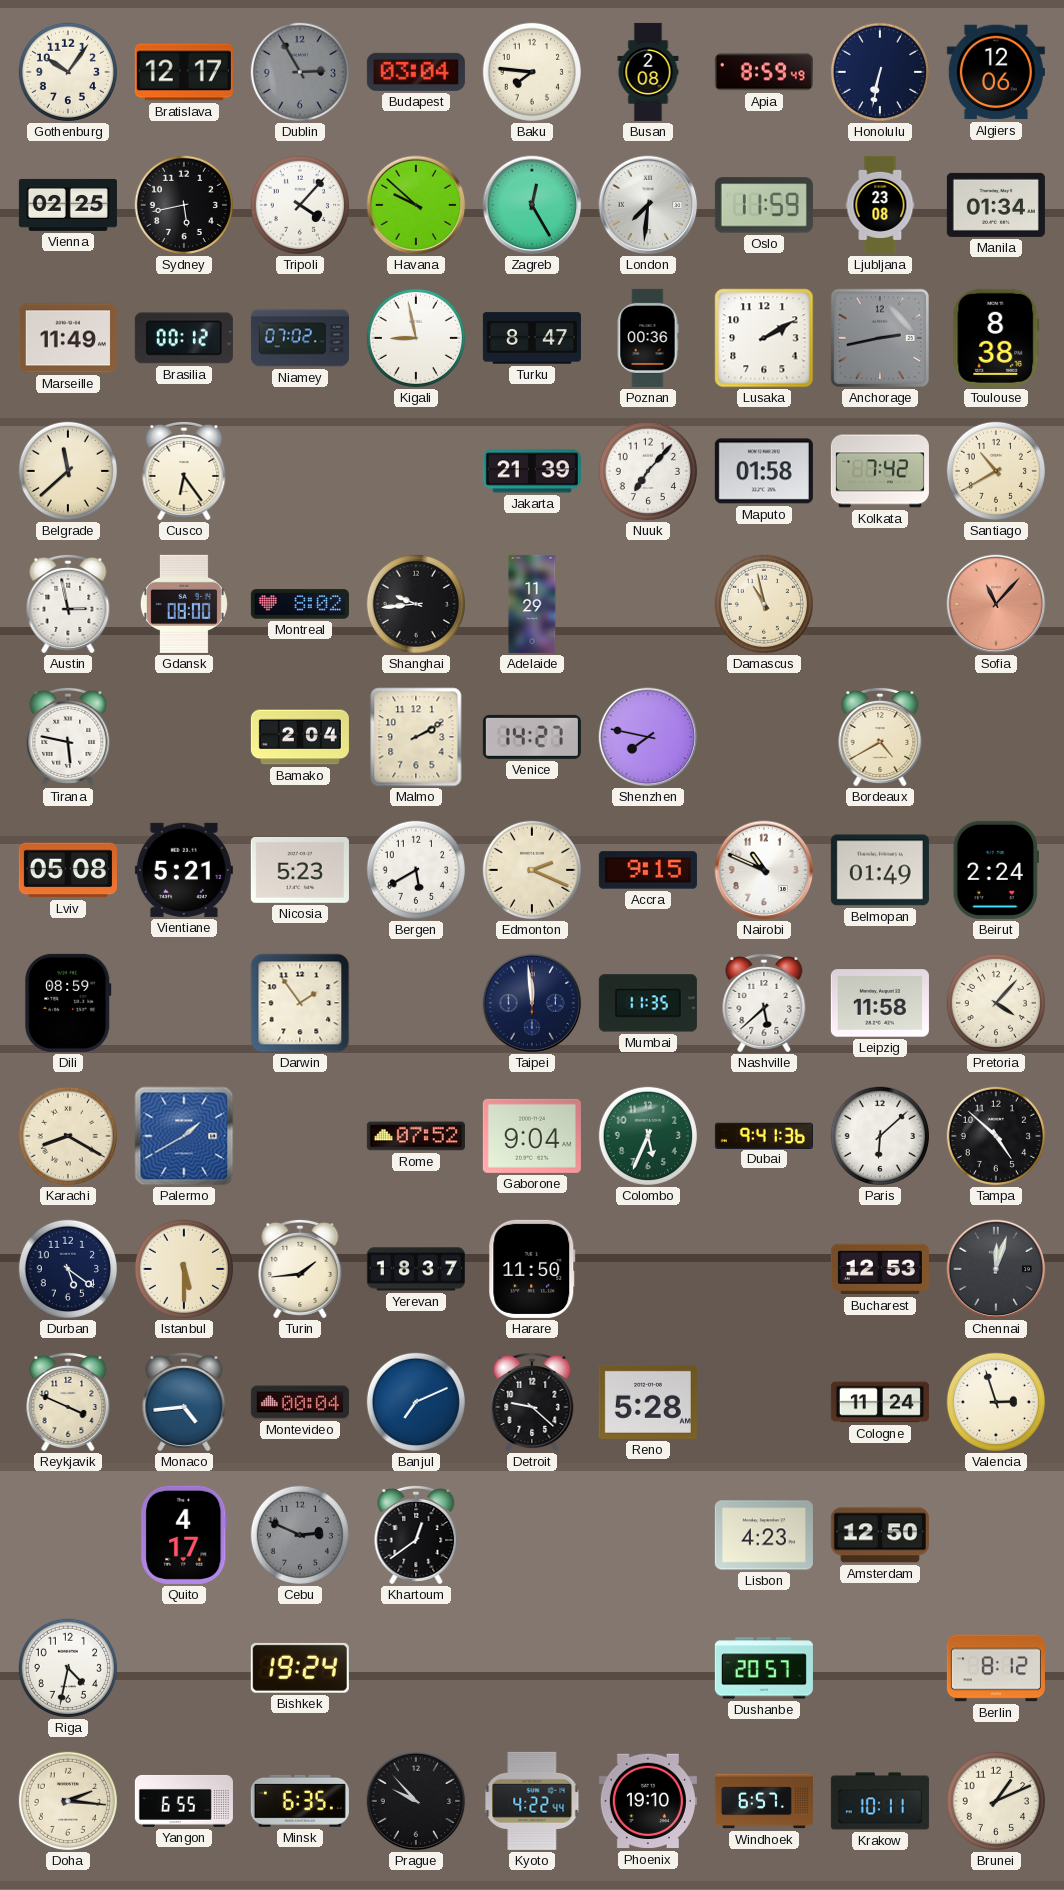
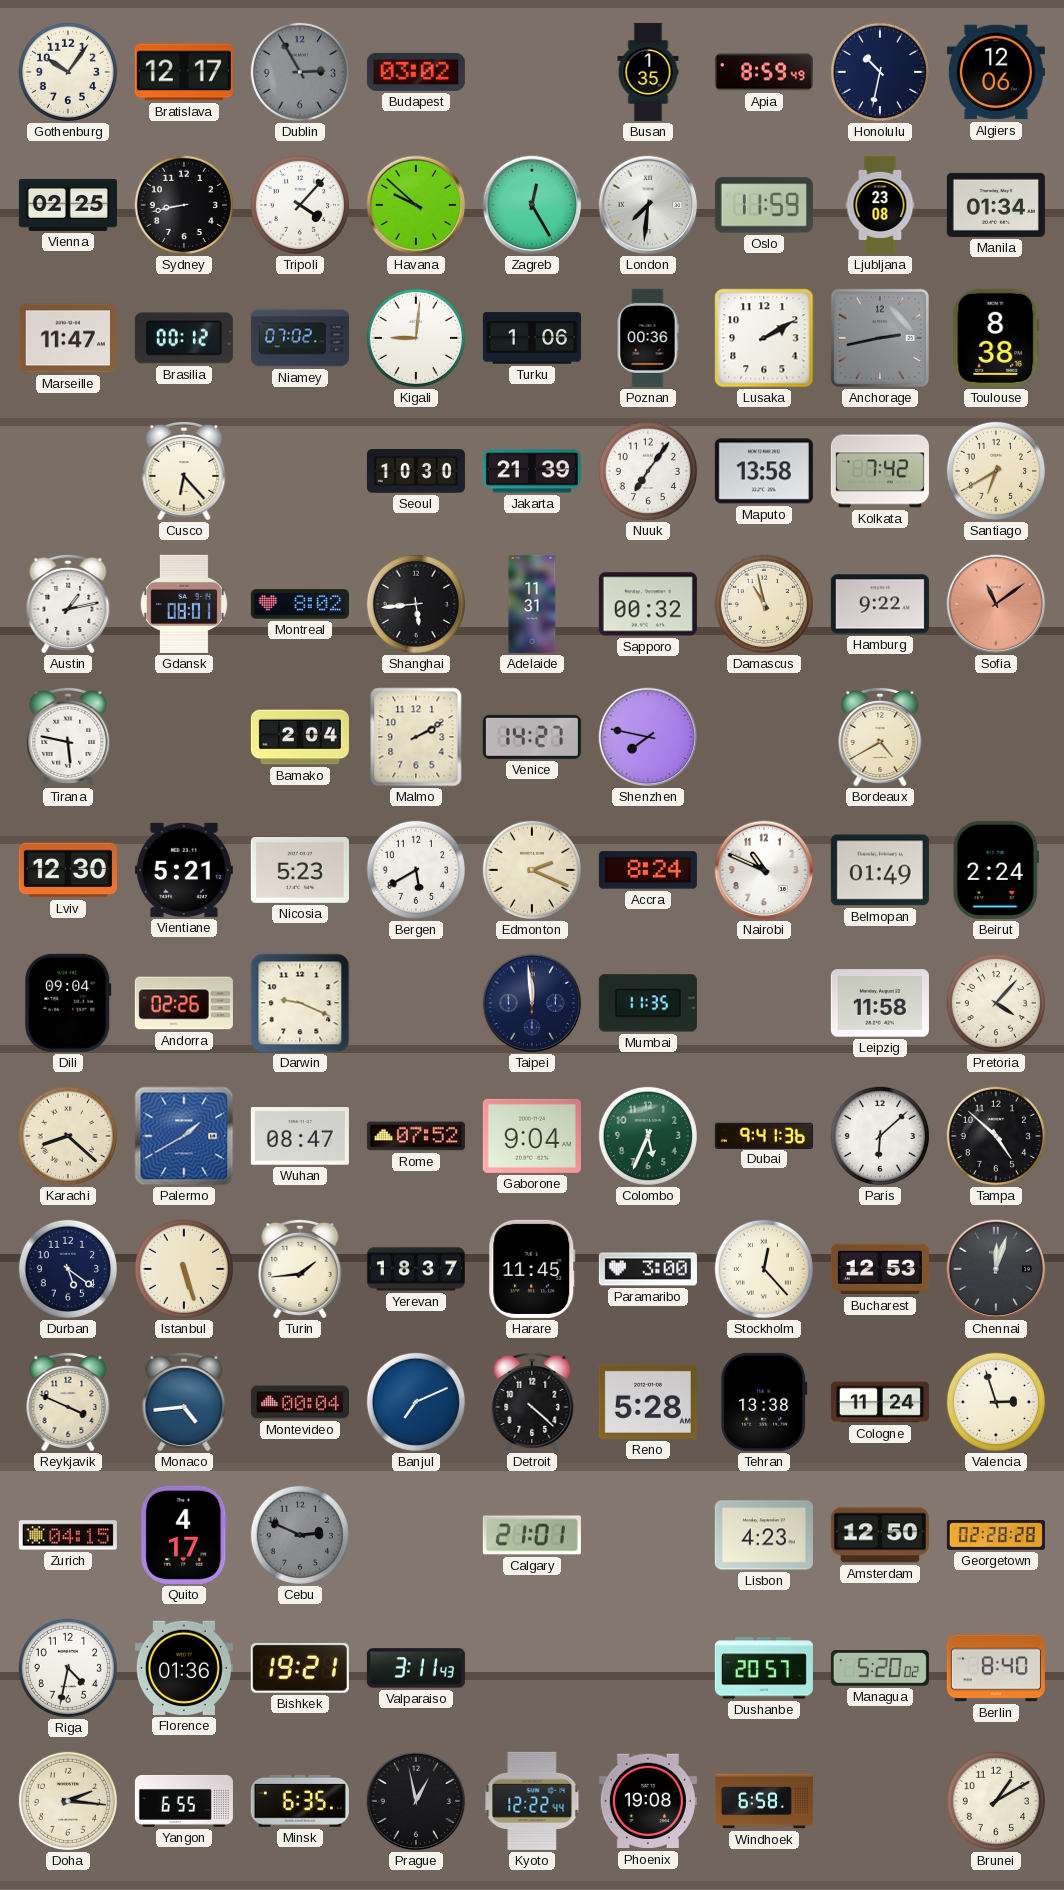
Budapest: 03:04 -> 03:02
Baku: 7:46 -> none
Busan: 2:08 -> 1:35
Honolulu: 6:32 -> 10:32
Sydney: 5:43 -> 8:43
Marseille: 11:49 -> 11:47
Kigali: 8:58 -> 9:01
Turku: 8:47 -> 1:06
Belgrade: 11:38 -> none
Cusco: 6:24 -> 6:23
Seoul: none -> 10:30
Nuuk: 7:07 -> 7:06
Maputo: 01:58 -> 13:58
Santiago: 10:40 -> 6:40
Austin: 2:58 -> 1:13
Gdansk: 08:00 -> 08:01
Shanghai: 9:44 -> 5:44
Adelaide: 11:29 -> 11:31
Sapporo: none -> 00:32
Hamburg: none -> 9:22
Sofia: 11:07 -> 11:09
Lviv: 05:08 -> 12:30
Accra: 9:15 -> 8:24
Dili: 08:59 -> 09:04
Andorra: none -> 02:26
Darwin: 1:54 -> 9:19
Nashville: 5:38 -> none
Karachi: 8:20 -> 8:22
Wuhan: none -> 08:47
Istanbul: 5:30 -> 5:27
Harare: 11:50 -> 11:45
Paramaribo: none -> 3:00
Stockholm: none -> 12:23
Detroit: 9:22 -> 4:22
Tehran: none -> 13:38
Zurich: none -> 04:15
Khartoum: 12:39 -> none
Calgary: none -> 21:01
Georgetown: none -> 02:28
Florence: none -> 01:36
Bishkek: 19:24 -> 19:21
Valparaiso: none -> 3:11
Managua: none -> 5:20
Berlin: 8:12 -> 8:40
Prague: 9:53 -> 12:58
Kyoto: 4:22 -> 12:22
Phoenix: 19:10 -> 19:08
Windhoek: 6:57 -> 6:58
Krakow: 10:11 -> none
Brunei: 1:11 -> 1:10
